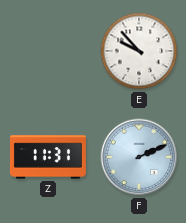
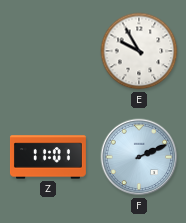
E: 9:53 -> 9:55
Z: 11:31 -> 11:01
